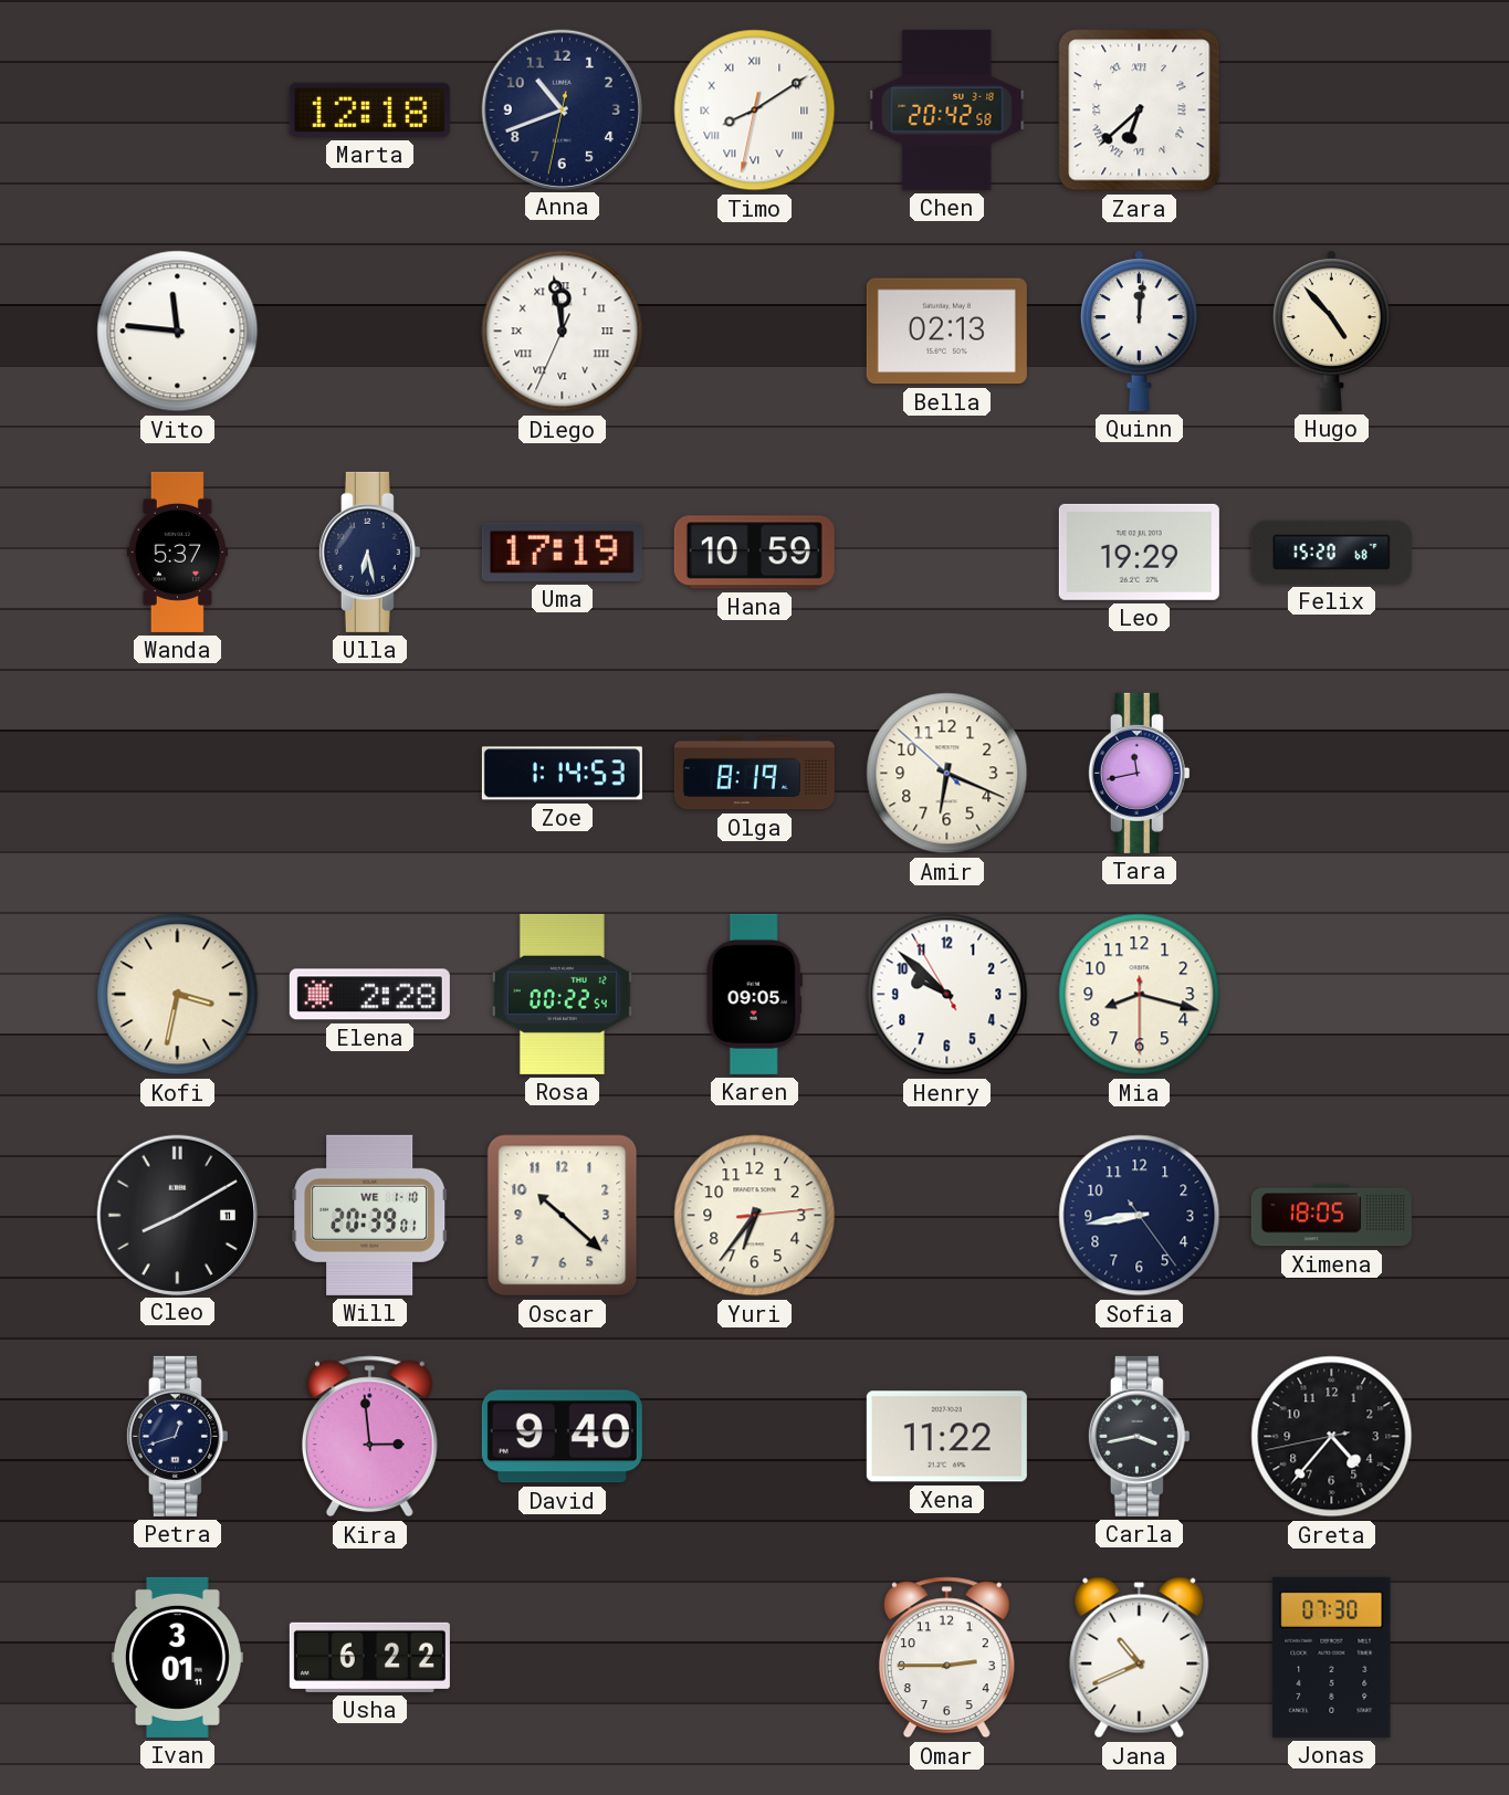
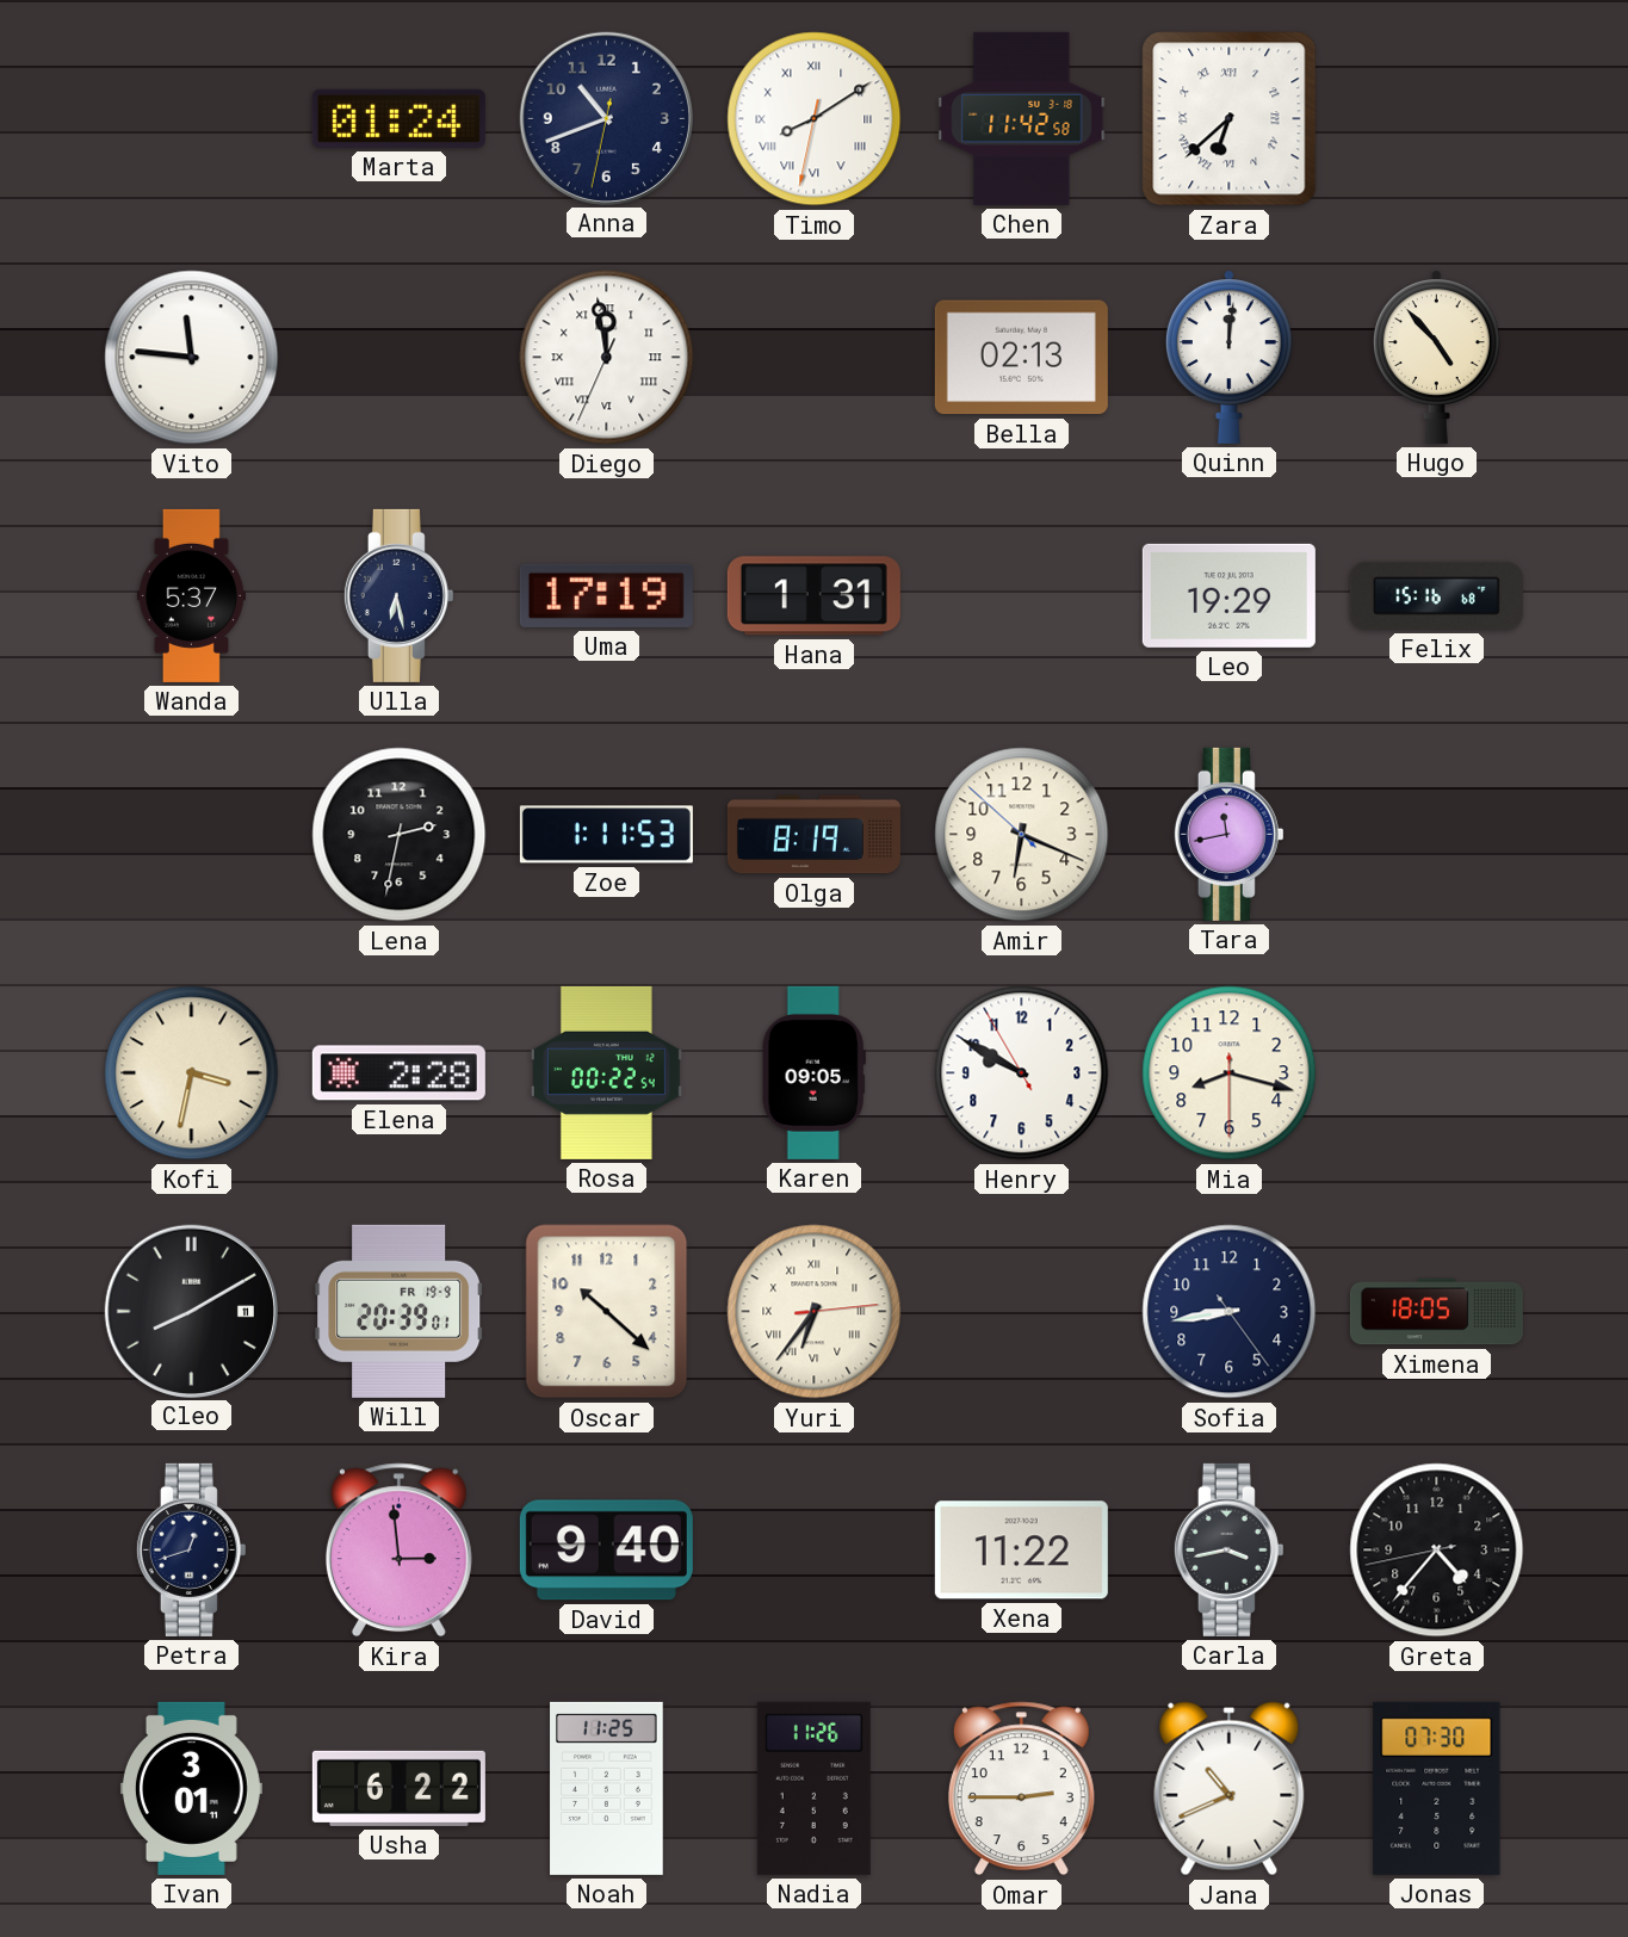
Marta: 12:18 -> 01:24
Chen: 20:42 -> 11:42
Hana: 10:59 -> 1:31
Felix: 15:20 -> 15:16
Lena: none -> 2:32
Zoe: 1:14 -> 1:11
Henry: 9:51 -> 9:49
Will date: WE 1-10 -> FR 19-9
Yuri numerals: Arabic -> Roman
Noah: none -> 11:25
Nadia: none -> 11:26
